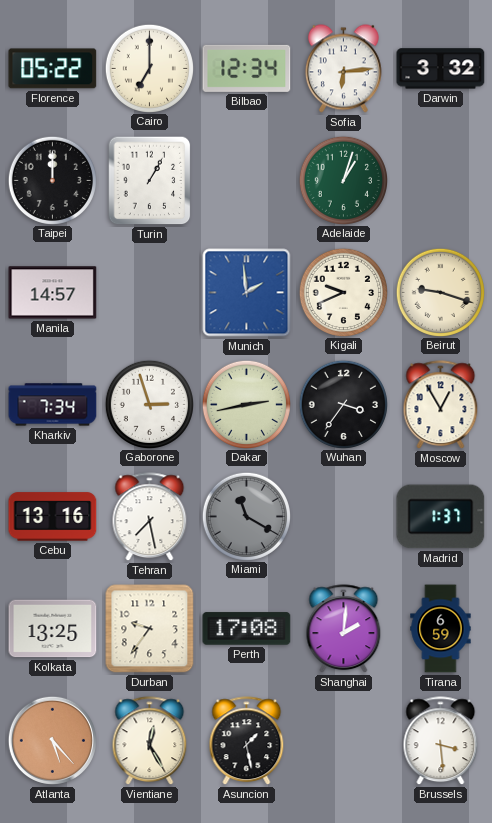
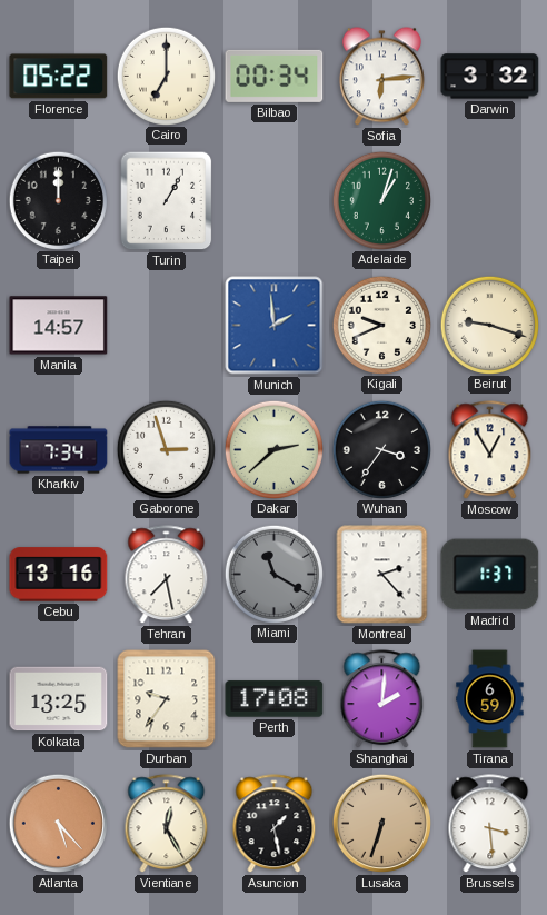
Bilbao: 12:34 -> 00:34
Dakar: 2:43 -> 2:38
Montreal: none -> 2:23
Lusaka: none -> 6:33
